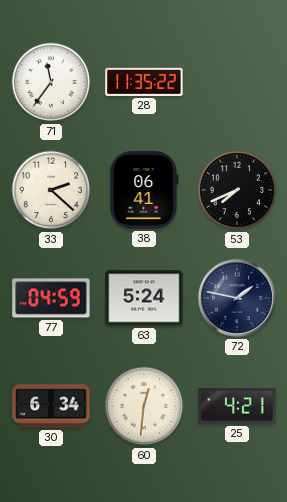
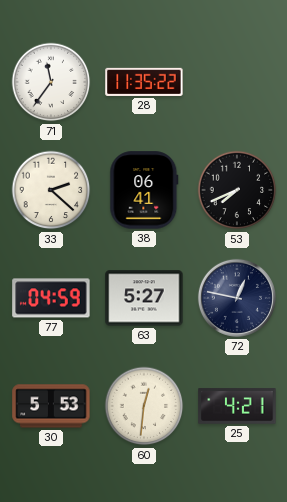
63: 5:24 -> 5:27
72: 1:47 -> 12:47
30: 6:34 -> 5:53
